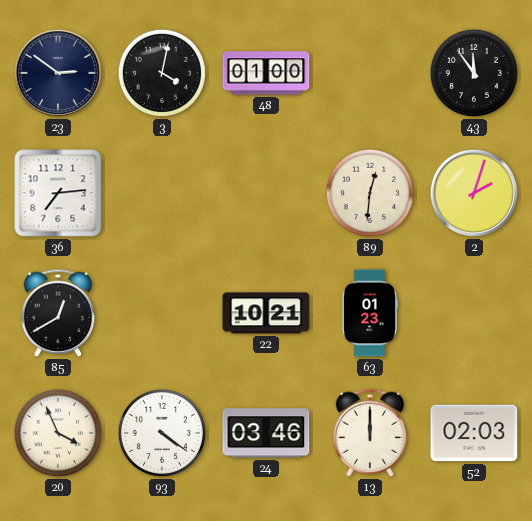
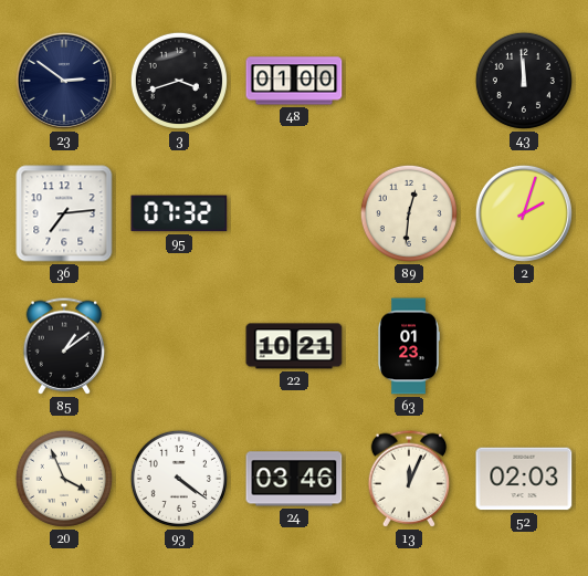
3: 4:02 -> 3:42
43: 11:54 -> 11:59
95: none -> 07:32
85: 12:40 -> 1:09
13: 12:00 -> 12:04
